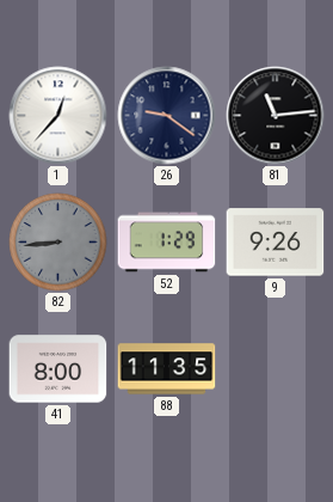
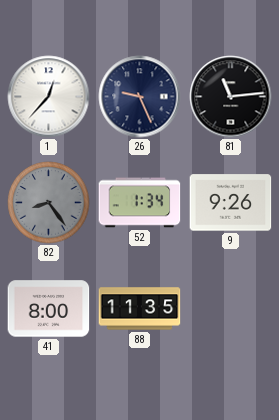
26: 9:21 -> 9:26
82: 8:44 -> 8:24
52: 1:29 -> 1:34
